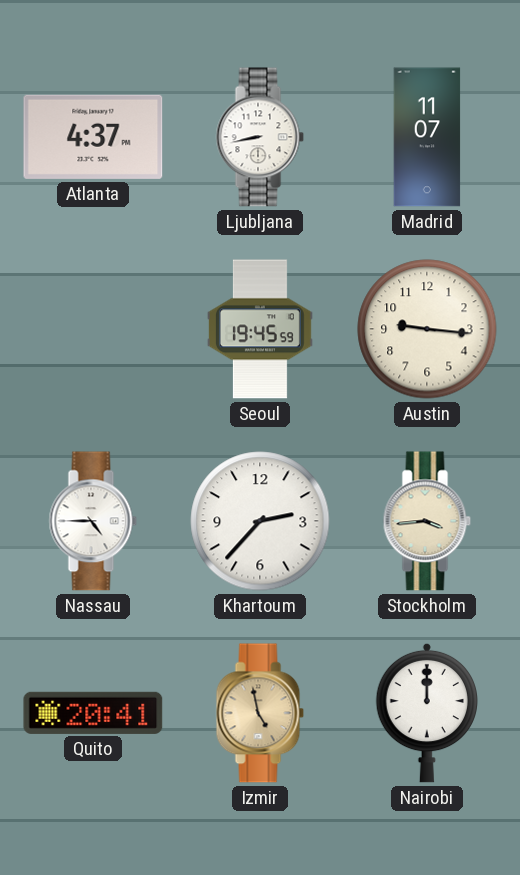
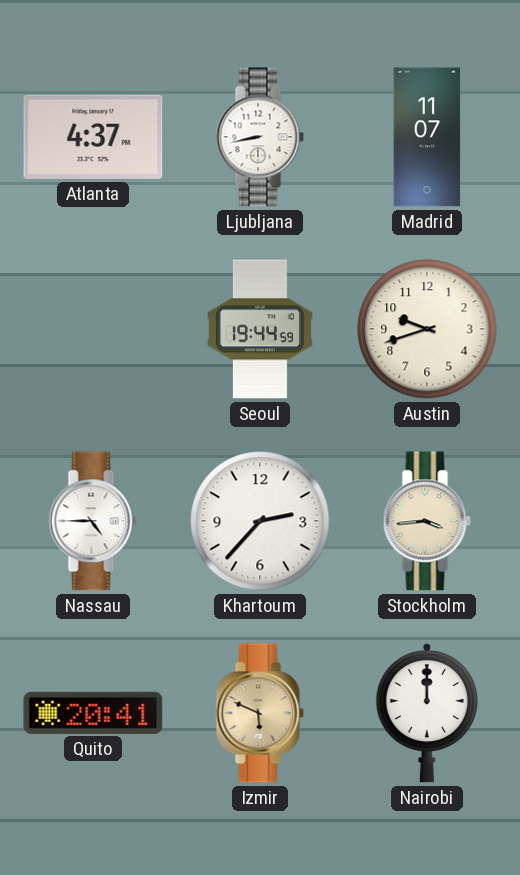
Seoul: 19:45 -> 19:44
Austin: 9:16 -> 9:42
Izmir: 4:58 -> 5:49
